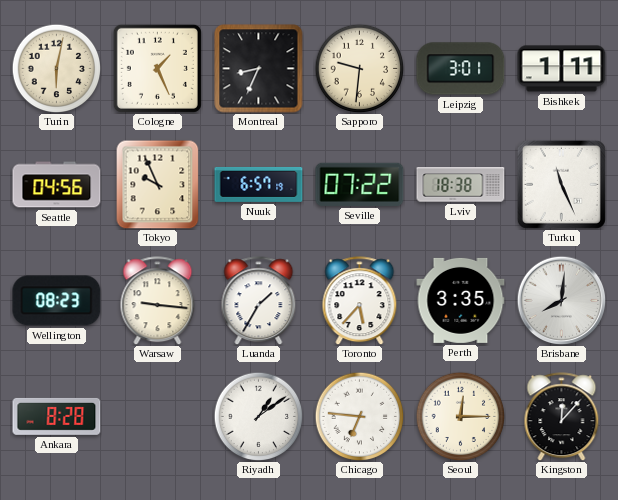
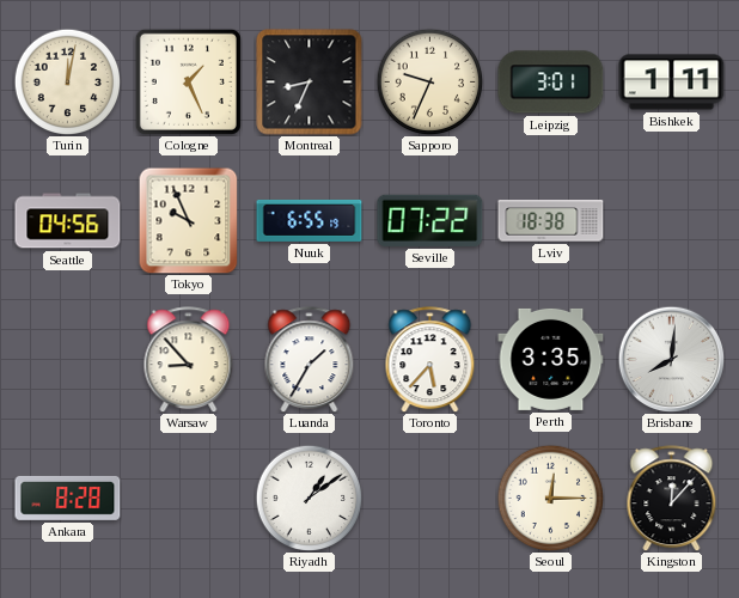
Turin: 6:02 -> 12:02
Sapporo: 9:31 -> 9:34
Nuuk: 6:57 -> 6:55
Turku: 11:26 -> none
Wellington: 08:23 -> none
Warsaw: 9:16 -> 8:53
Chicago: 6:46 -> none
